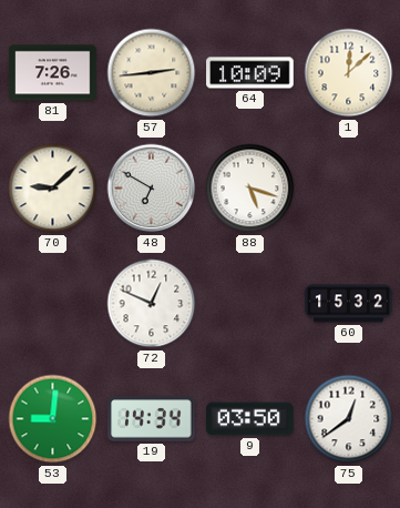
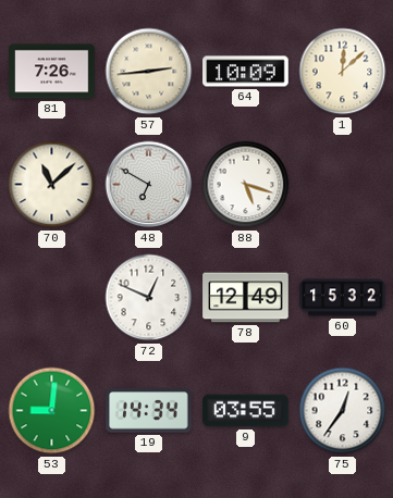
70: 9:08 -> 11:08
78: none -> 12:49
9: 03:50 -> 03:55
75: 12:39 -> 12:36
